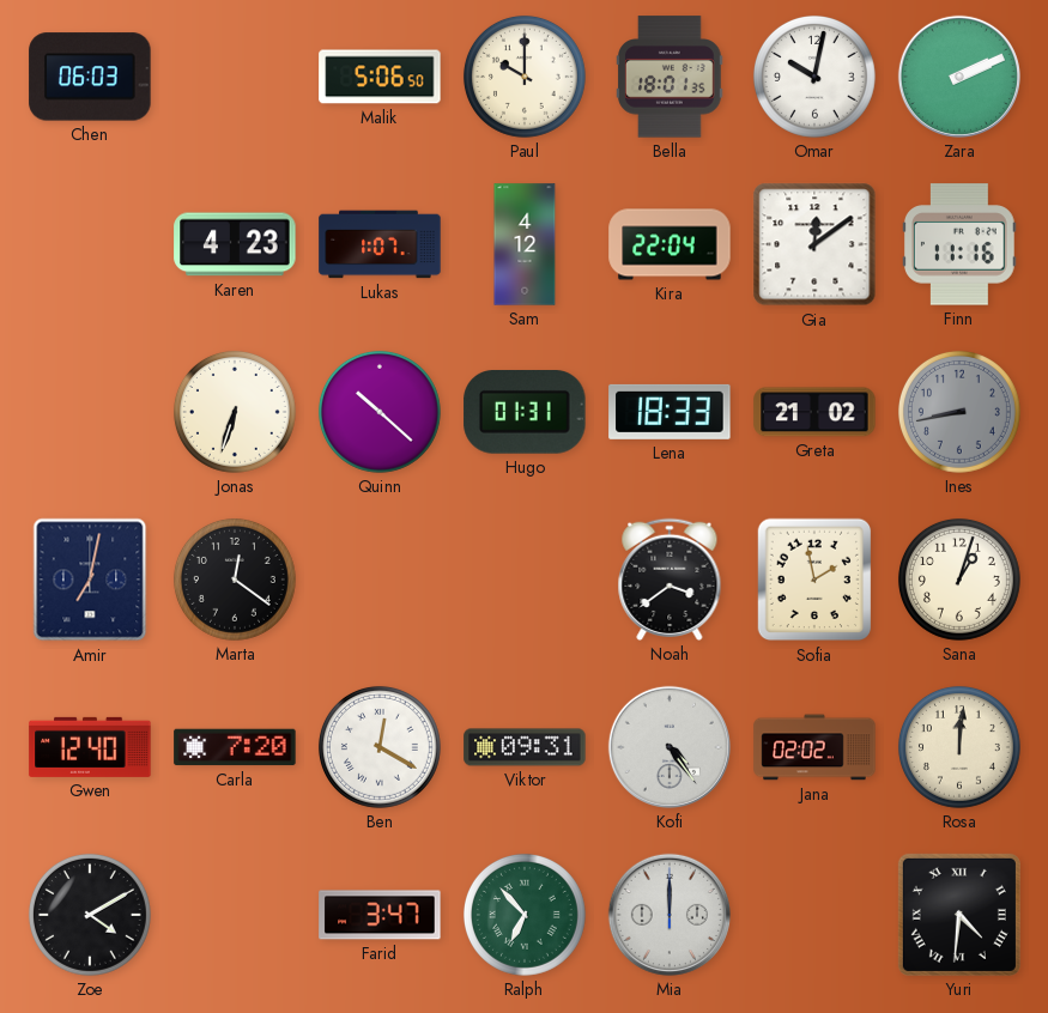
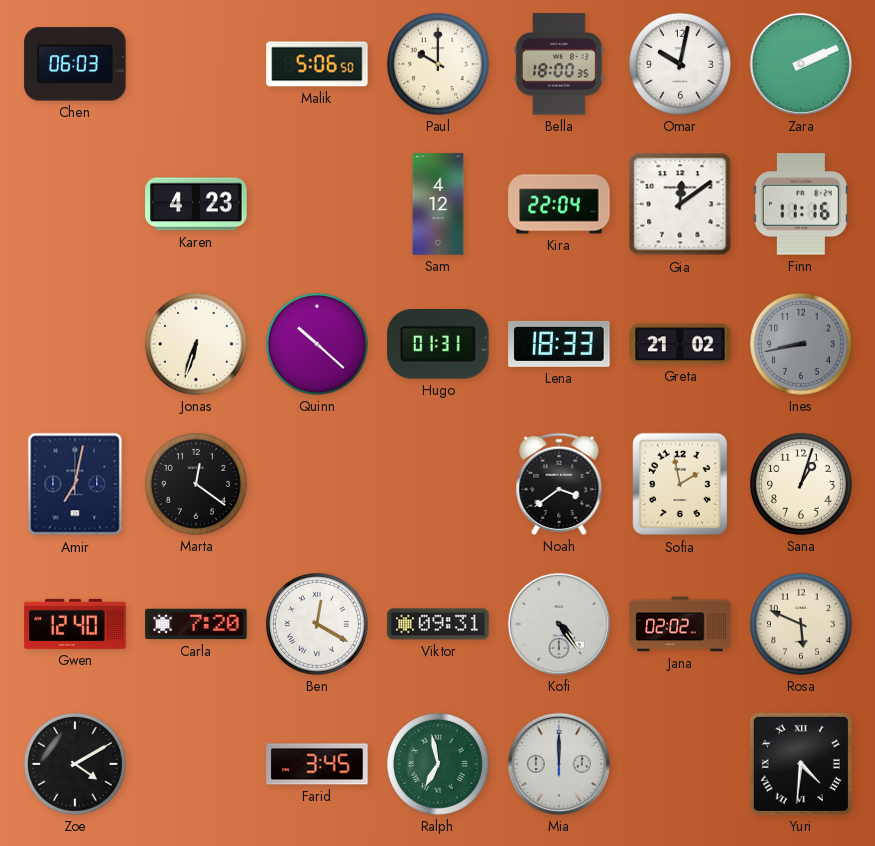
Bella: 18:01 -> 18:00
Lukas: 1:07 -> none
Rosa: 12:01 -> 5:49
Farid: 3:47 -> 3:45
Ralph: 6:53 -> 6:58
